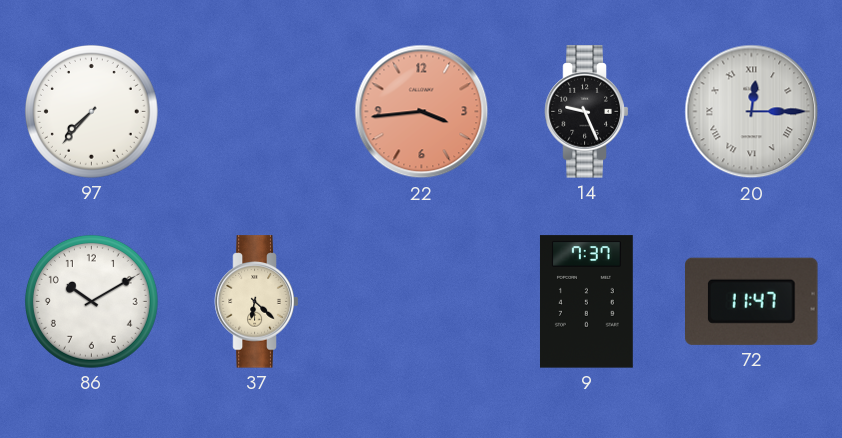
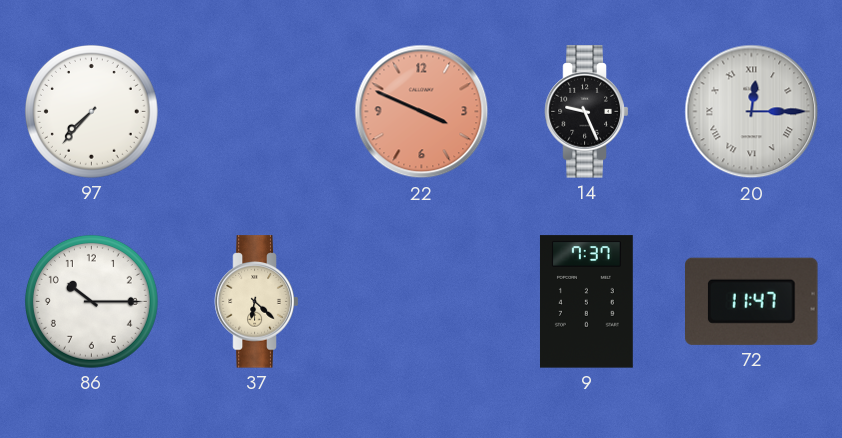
22: 3:44 -> 3:49
86: 10:10 -> 10:15
